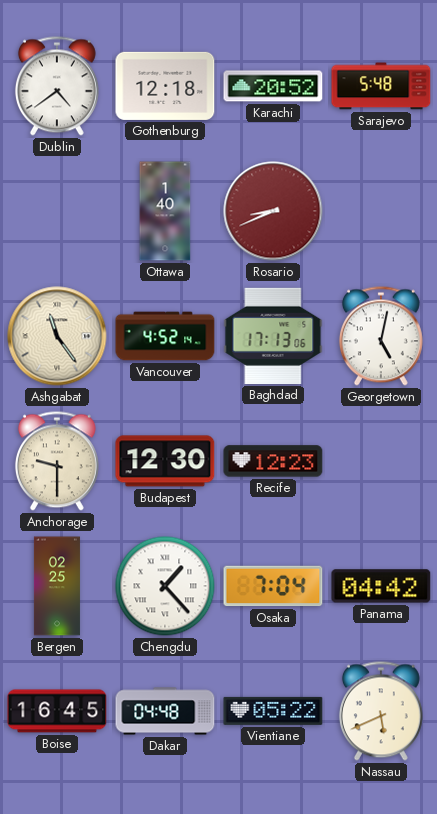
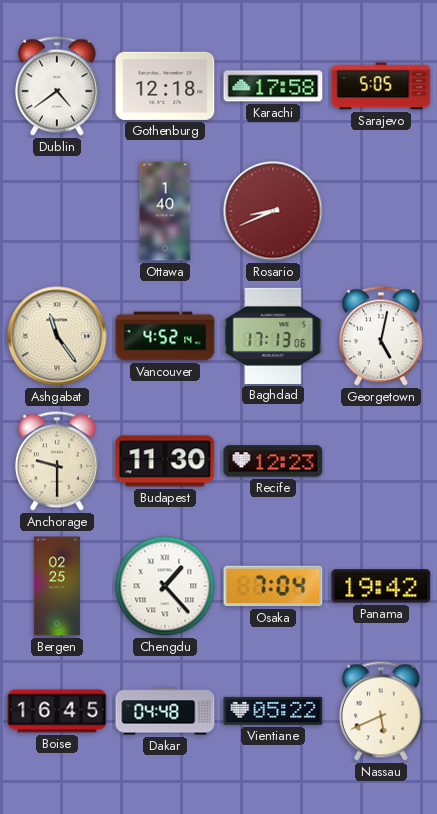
Karachi: 20:52 -> 17:58
Sarajevo: 5:48 -> 5:05
Budapest: 12:30 -> 11:30
Panama: 04:42 -> 19:42
